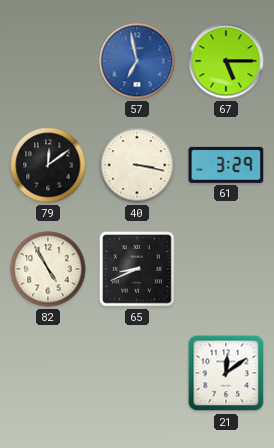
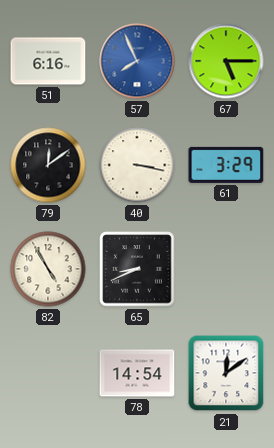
51: none -> 6:16
57: 6:58 -> 7:56
78: none -> 14:54
